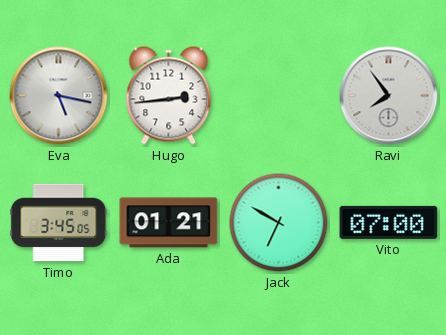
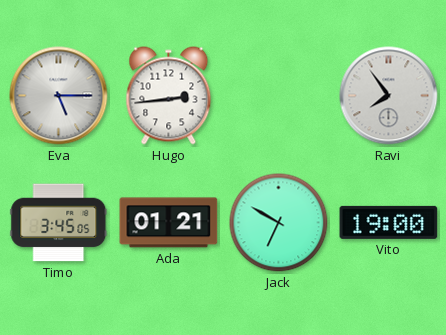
Eva: 5:17 -> 5:15
Vito: 07:00 -> 19:00
